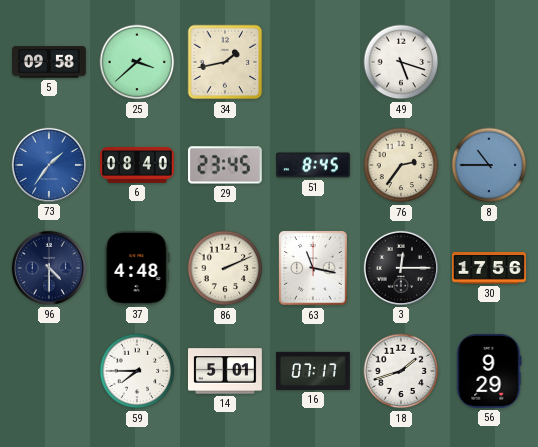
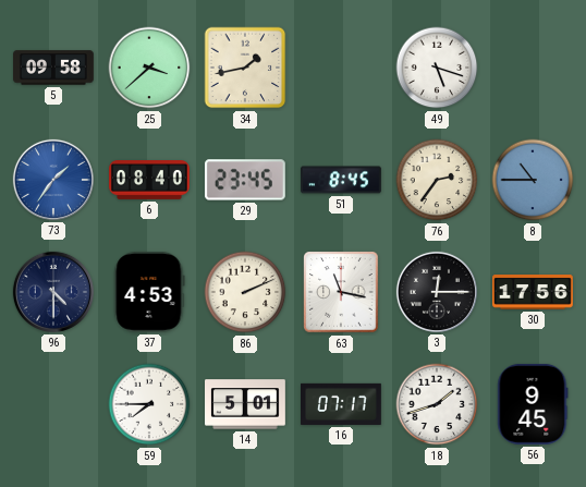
37: 4:48 -> 4:53
56: 9:29 -> 9:45
